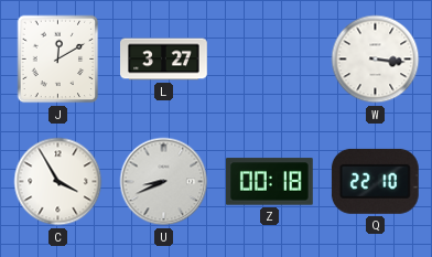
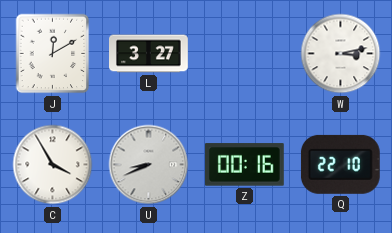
W: 3:16 -> 3:13
Z: 00:18 -> 00:16
